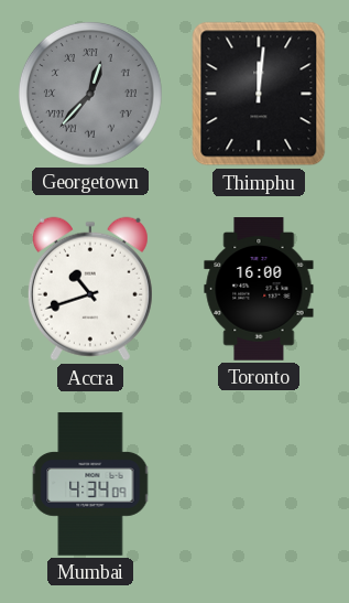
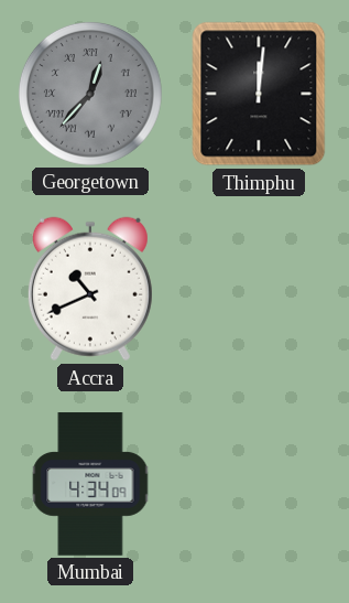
Accra: 10:42 -> 10:41
Toronto: 16:00 -> none
